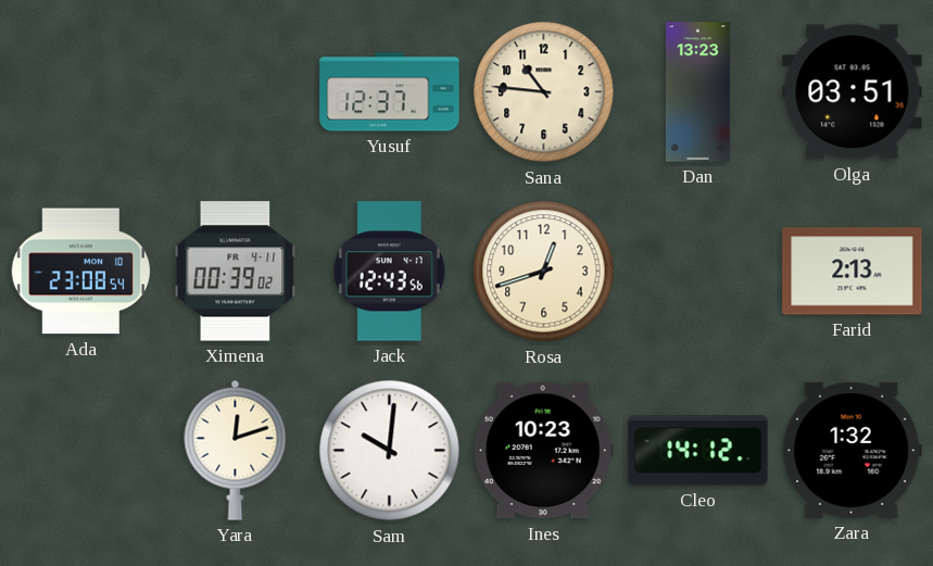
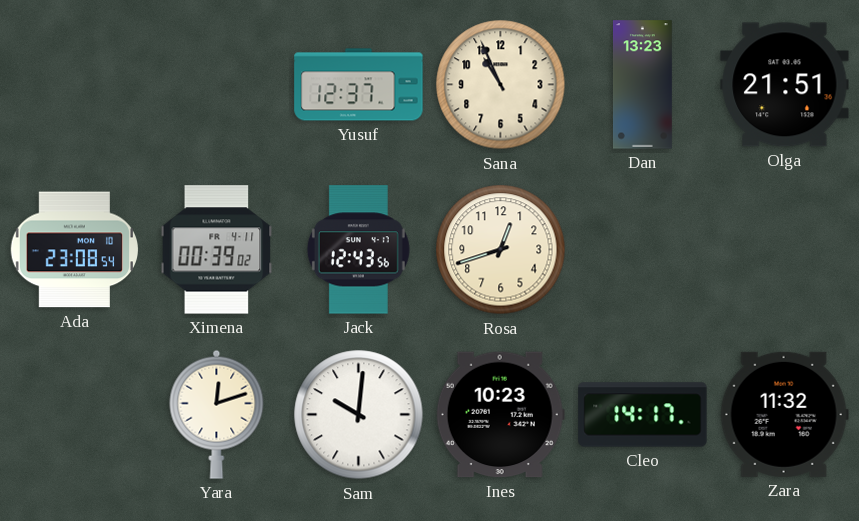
Sana: 10:46 -> 10:56
Olga: 03:51 -> 21:51
Farid: 2:13 -> none
Cleo: 14:12 -> 14:17
Zara: 1:32 -> 11:32
